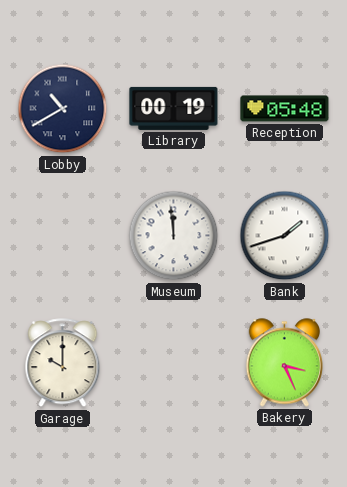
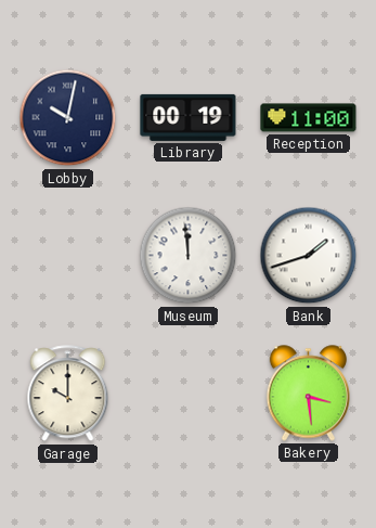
Lobby: 10:40 -> 10:02
Reception: 05:48 -> 11:00
Bakery: 3:26 -> 3:29
